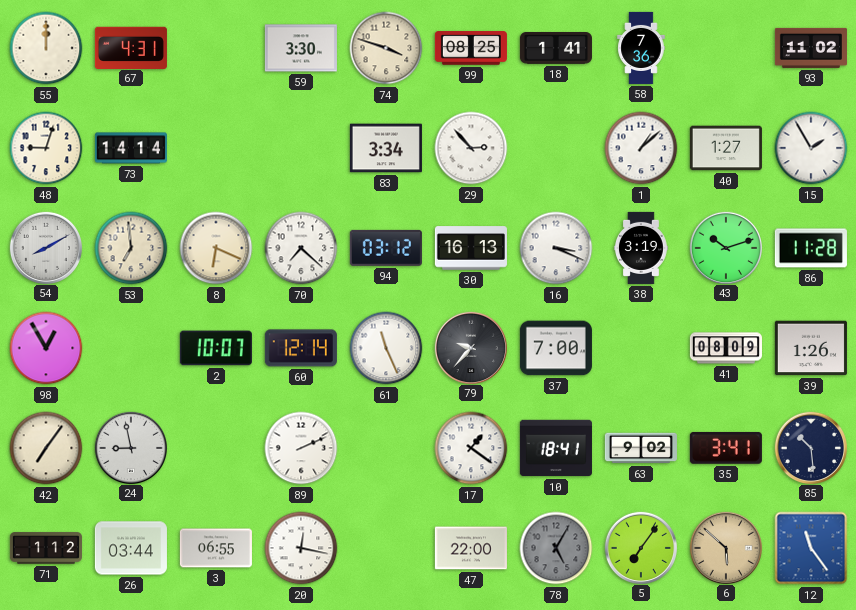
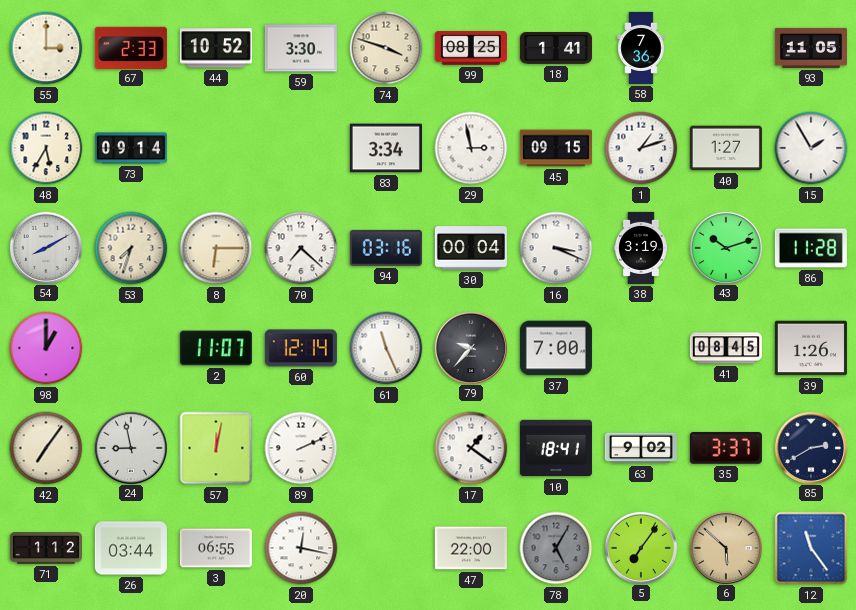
55: 12:00 -> 3:00
67: 4:31 -> 2:33
44: none -> 10:52
93: 11:02 -> 11:05
48: 9:03 -> 5:35
73: 14:14 -> 09:14
29: 2:53 -> 2:58
45: none -> 09:15
1: 1:08 -> 1:12
53: 6:59 -> 7:33
8: 6:19 -> 6:15
94: 03:12 -> 03:16
30: 16:13 -> 00:04
98: 12:55 -> 1:00
2: 10:07 -> 11:07
41: 08:09 -> 08:45
57: none -> 12:02
35: 3:41 -> 3:37
85: 10:29 -> 2:40
